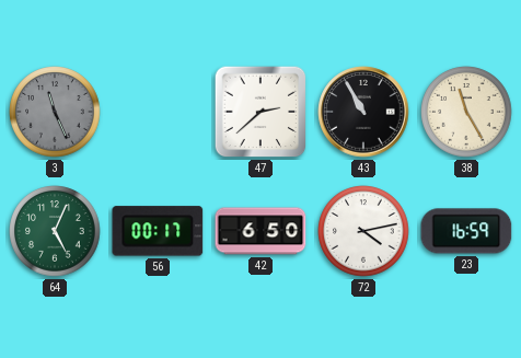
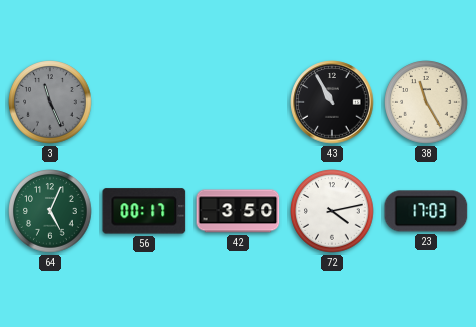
47: 2:38 -> none
42: 6:50 -> 3:50
23: 16:59 -> 17:03
